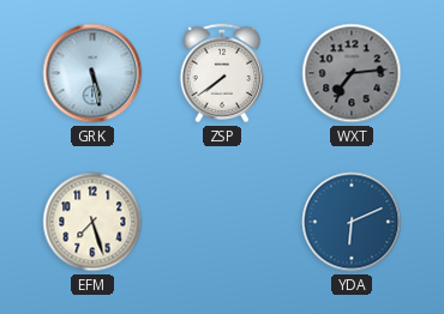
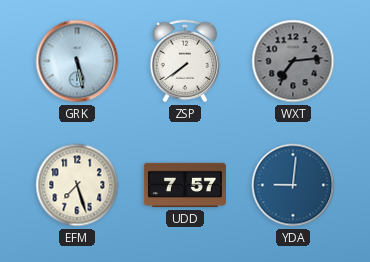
UDD: none -> 7:57
YDA: 6:11 -> 9:01
